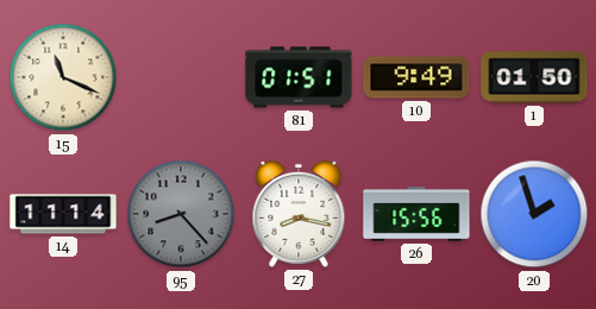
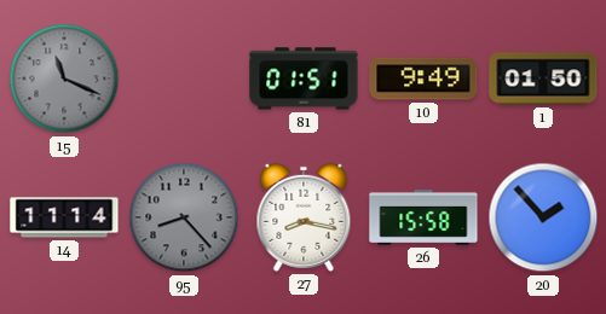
15 dial: cream -> grey
26: 15:56 -> 15:58
20: 1:57 -> 1:53
